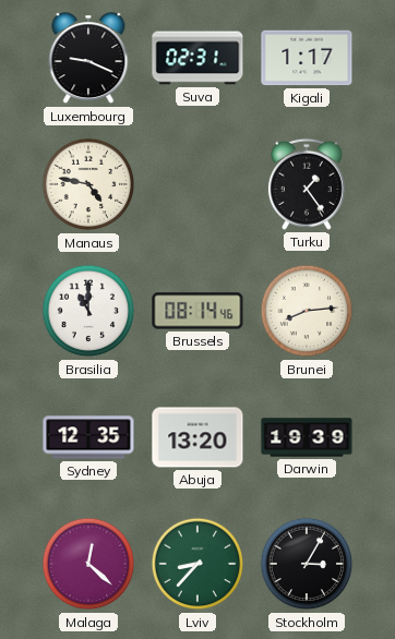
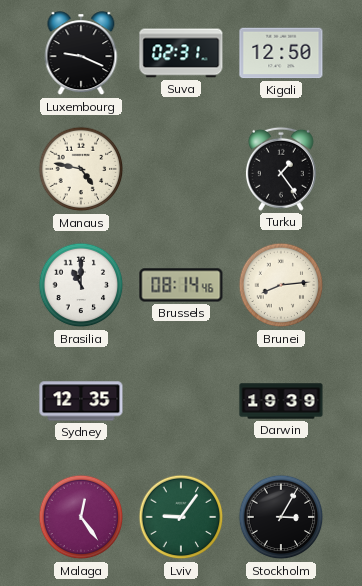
Kigali: 1:17 -> 12:50
Abuja: 13:20 -> none
Malaga: 12:22 -> 12:24
Lviv: 8:37 -> 9:06
